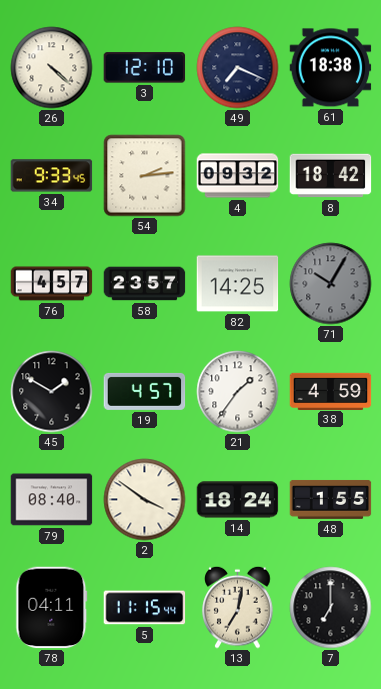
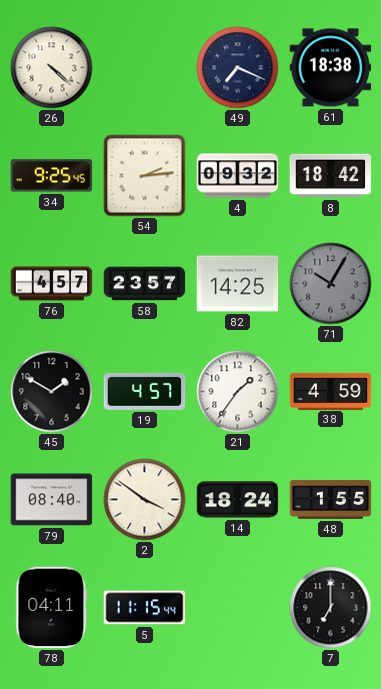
3: 12:10 -> none
34: 9:33 -> 9:25
13: 7:02 -> none
